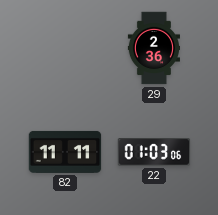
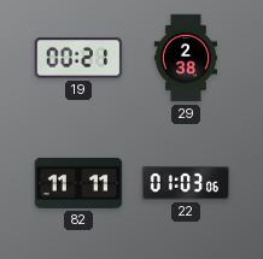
19: none -> 00:21
29: 2:36 -> 2:38
